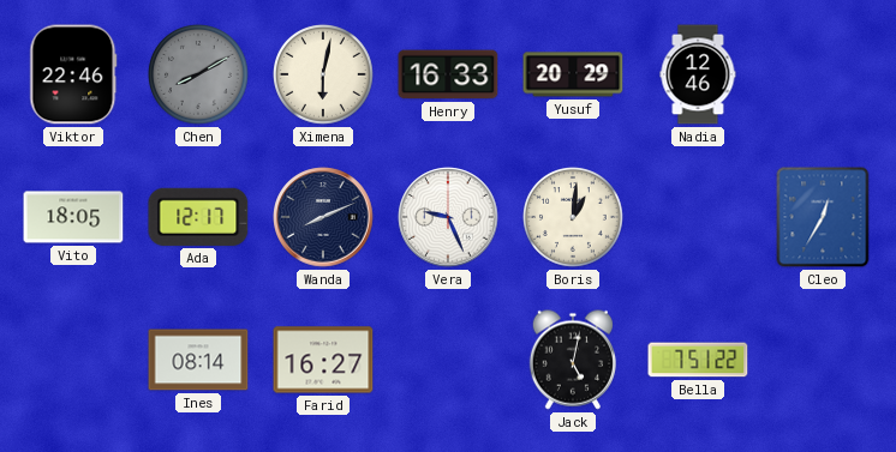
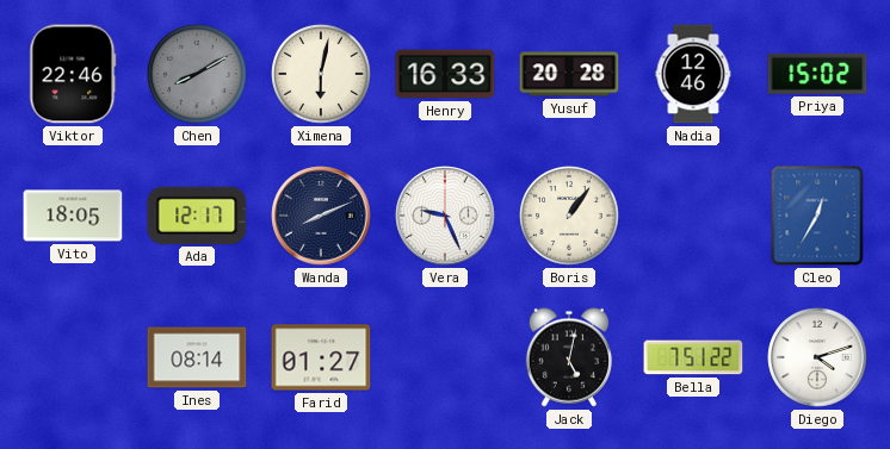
Yusuf: 20:29 -> 20:28
Priya: none -> 15:02
Boris: 1:01 -> 1:06
Farid: 16:27 -> 01:27
Diego: none -> 4:12
